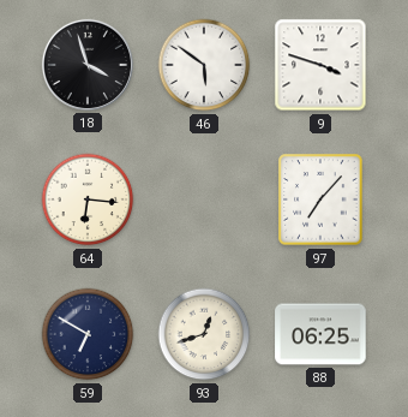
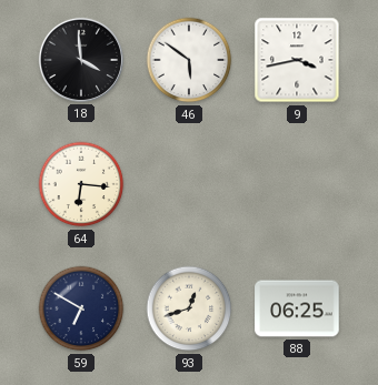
18: 3:57 -> 3:59
9: 3:48 -> 3:43
97: 7:07 -> none
